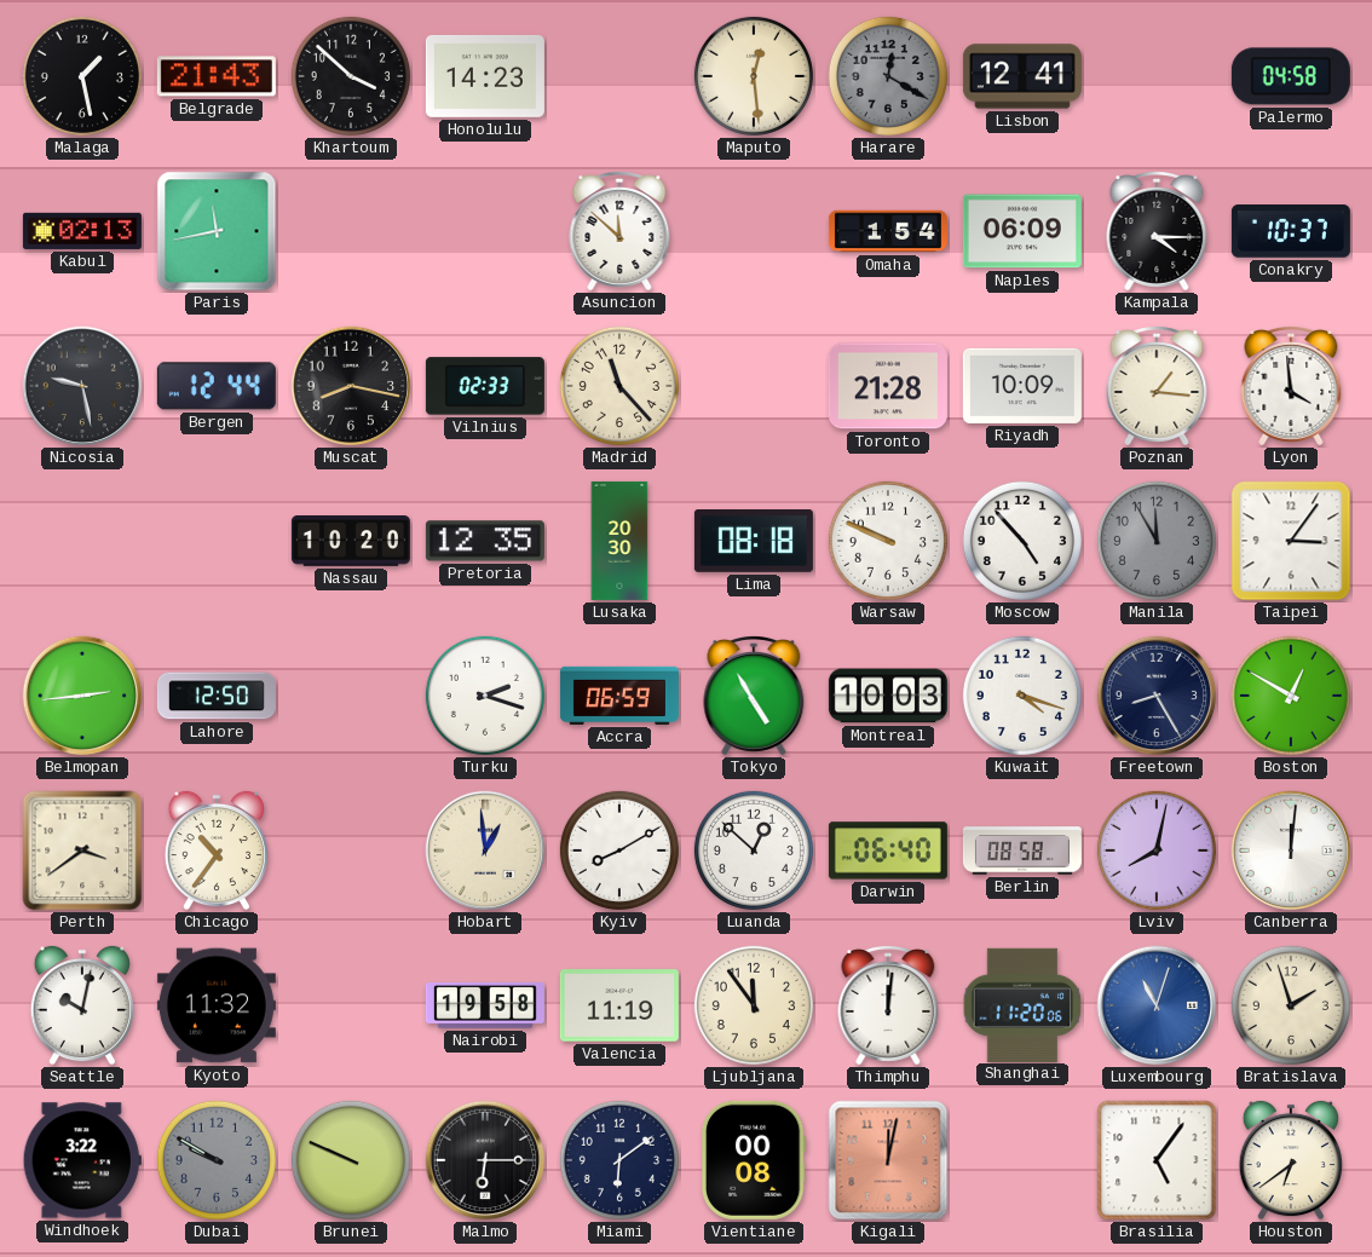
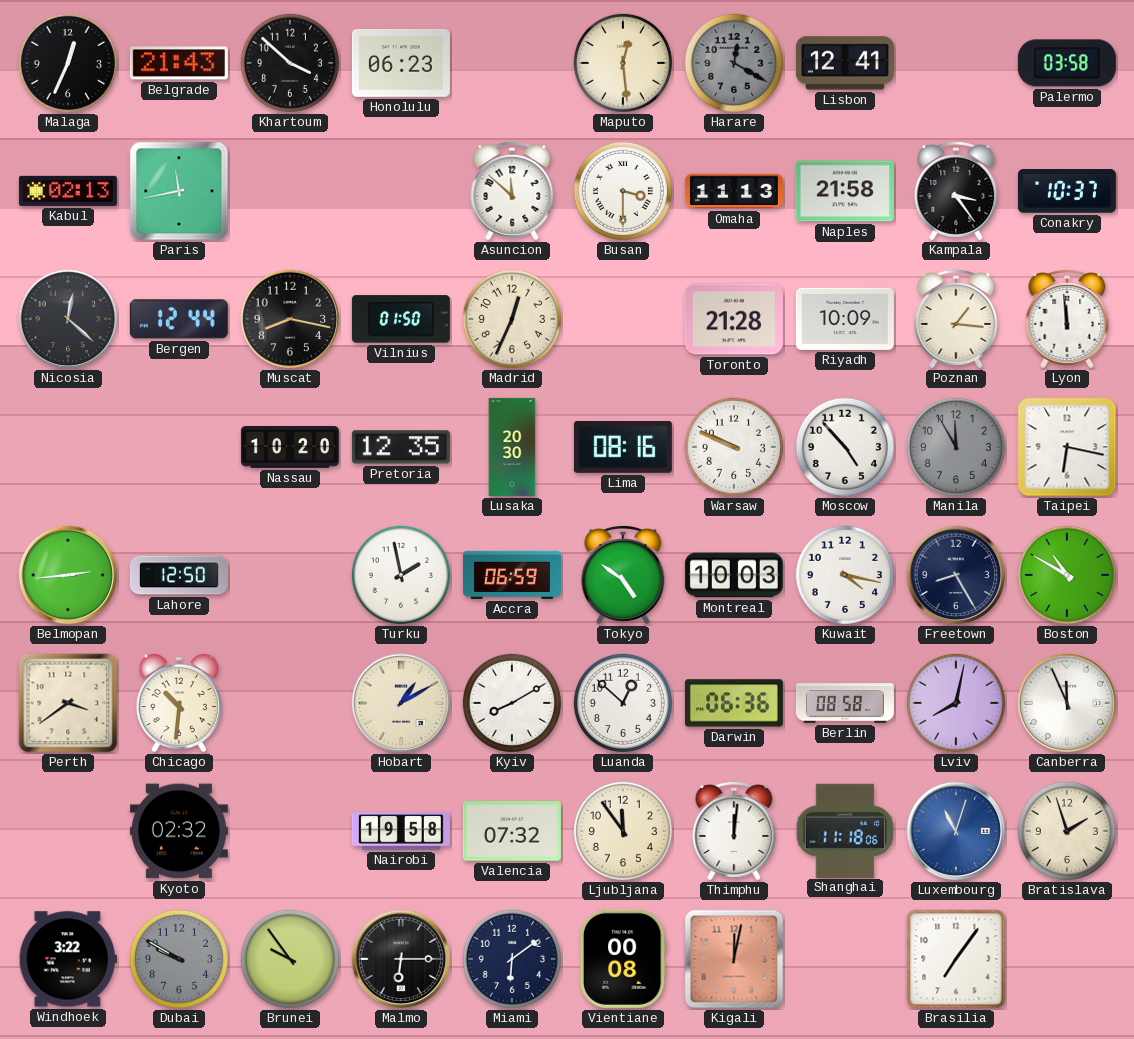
Malaga: 1:28 -> 12:34
Honolulu: 14:23 -> 06:23
Palermo: 04:58 -> 03:58
Busan: none -> 3:30
Omaha: 1:54 -> 11:13
Naples: 06:09 -> 21:58
Kampala: 4:15 -> 3:24
Nicosia: 9:28 -> 12:22
Vilnius: 02:33 -> 01:50
Madrid: 11:23 -> 12:34
Lyon: 3:59 -> 11:59
Lima: 08:18 -> 08:16
Taipei: 3:06 -> 6:17
Turku: 2:18 -> 1:58
Tokyo: 4:55 -> 4:51
Kuwait: 4:18 -> 4:17
Boston: 12:50 -> 10:50
Chicago: 10:36 -> 10:31
Hobart: 12:59 -> 1:10
Darwin: 06:40 -> 06:36
Canberra: 12:01 -> 11:56
Seattle: 10:02 -> none
Kyoto: 11:32 -> 02:32
Valencia: 11:19 -> 07:32
Shanghai: 11:20 -> 11:18
Brunei: 9:49 -> 9:54
Brasilia: 5:06 -> 7:06
Houston: 6:39 -> none
